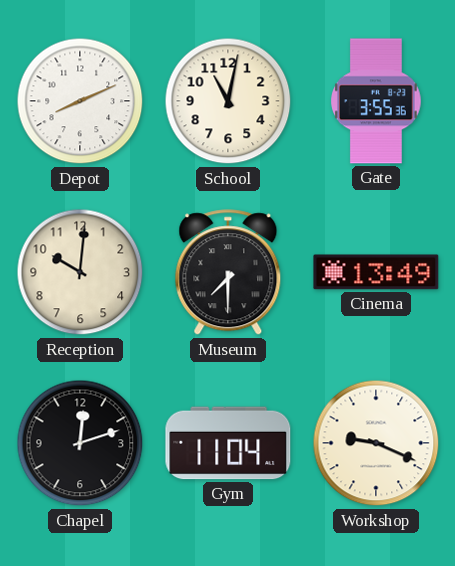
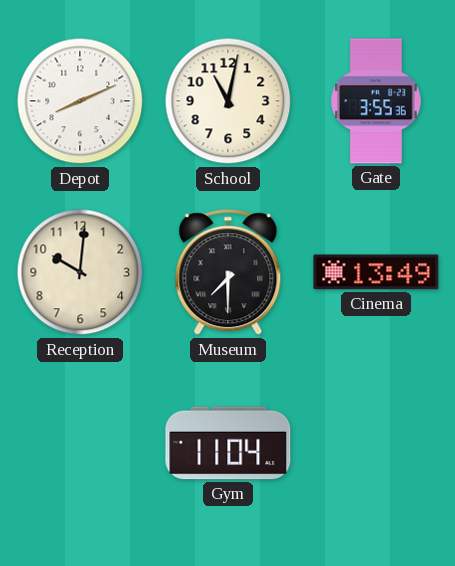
Chapel: 12:12 -> none
Workshop: 9:19 -> none
